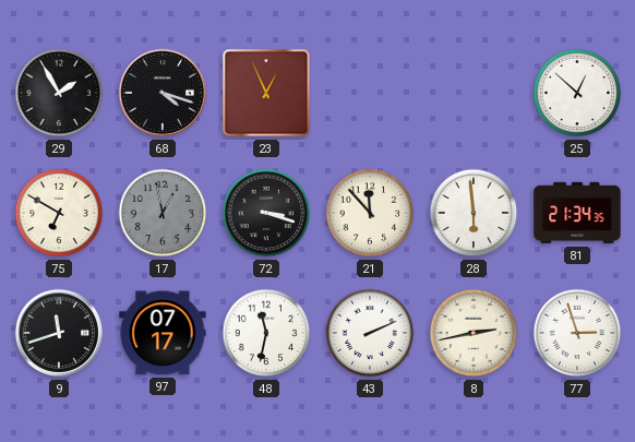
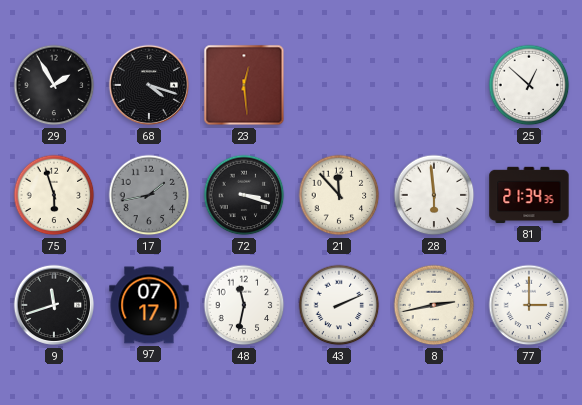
23: 12:56 -> 12:29
75: 6:50 -> 5:57
17: 12:58 -> 1:43
77: 2:57 -> 3:00
